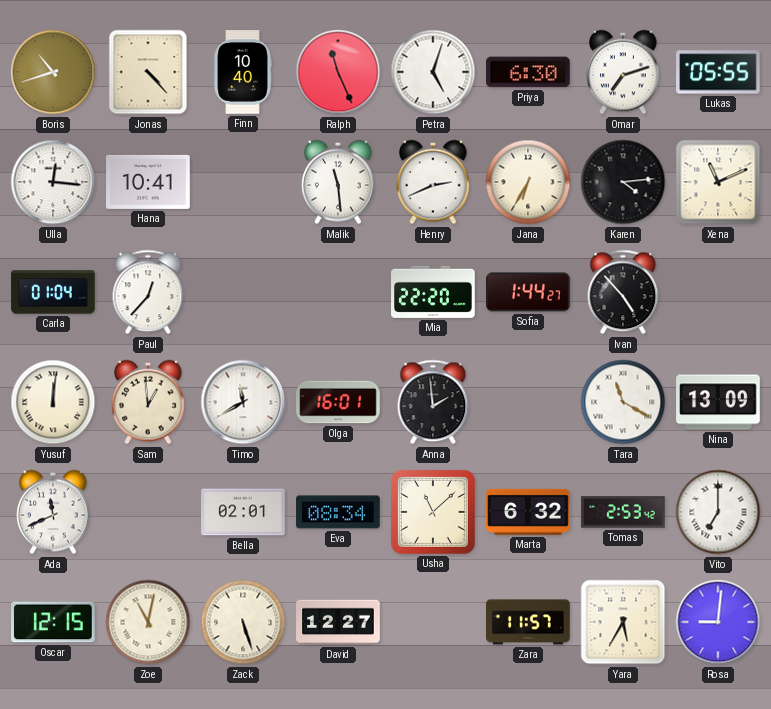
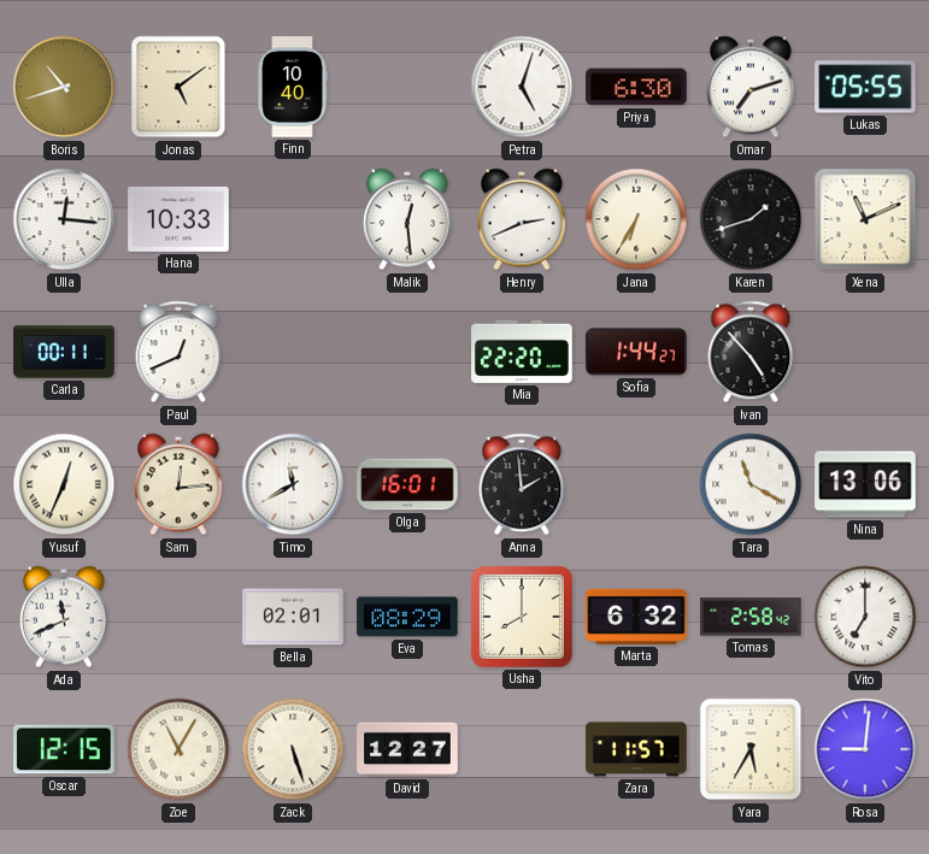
Jonas: 4:23 -> 5:09
Ralph: 11:26 -> none
Hana: 10:41 -> 10:33
Malik: 11:29 -> 12:29
Karen: 4:14 -> 1:42
Carla: 01:04 -> 00:11
Paul: 12:37 -> 12:41
Yusuf: 12:01 -> 12:34
Sam: 12:59 -> 12:14
Nina: 13:09 -> 13:06
Eva: 08:34 -> 08:29
Usha: 11:08 -> 8:00
Tomas: 2:53 -> 2:58
Zoe: 11:02 -> 11:05
